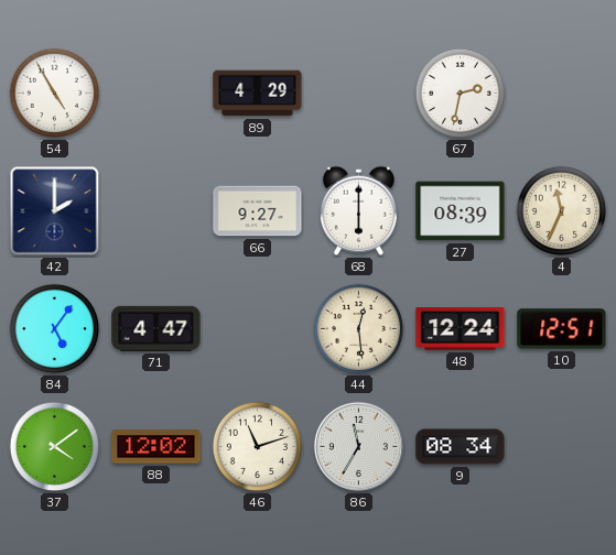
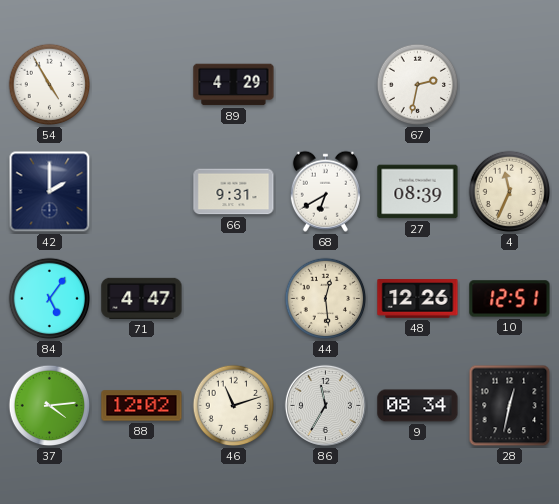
66: 9:27 -> 9:31
68: 6:00 -> 6:40
48: 12:24 -> 12:26
37: 4:09 -> 4:14
28: none -> 12:32
